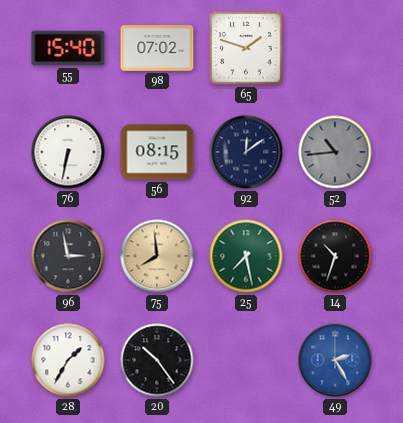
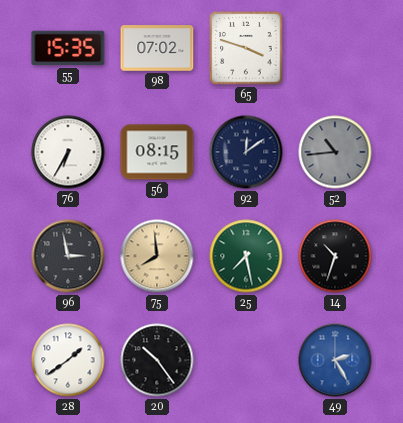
55: 15:40 -> 15:35
65: 1:48 -> 3:48
76: 6:32 -> 6:35
28: 1:35 -> 1:39
